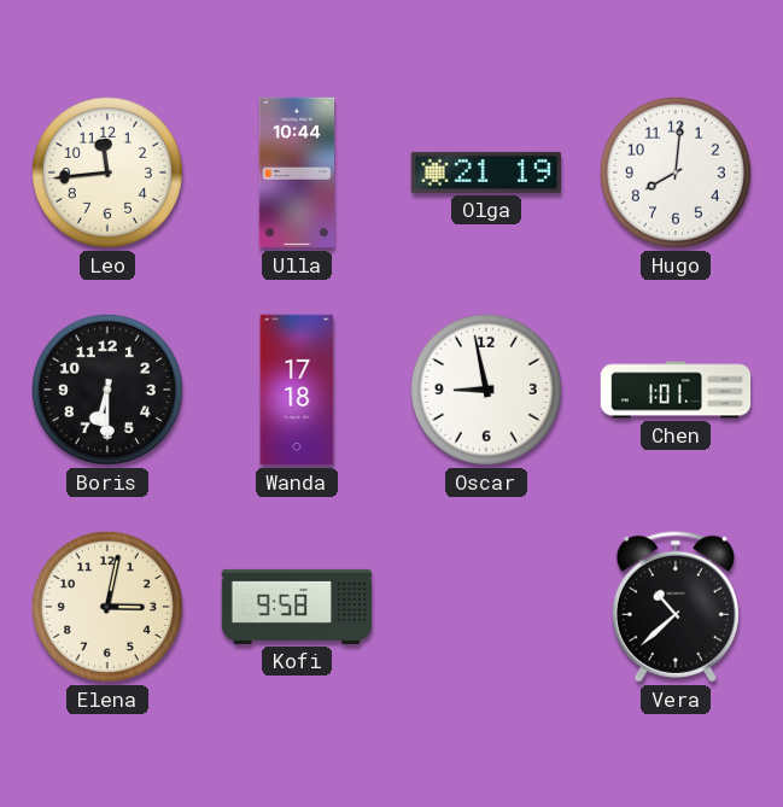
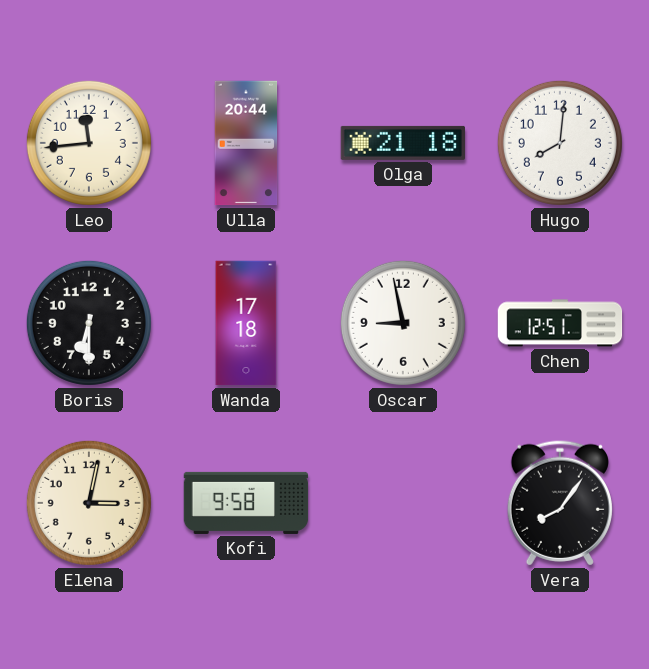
Ulla: 10:44 -> 20:44
Olga: 21:19 -> 21:18
Chen: 1:01 -> 12:51
Vera: 10:38 -> 8:06
